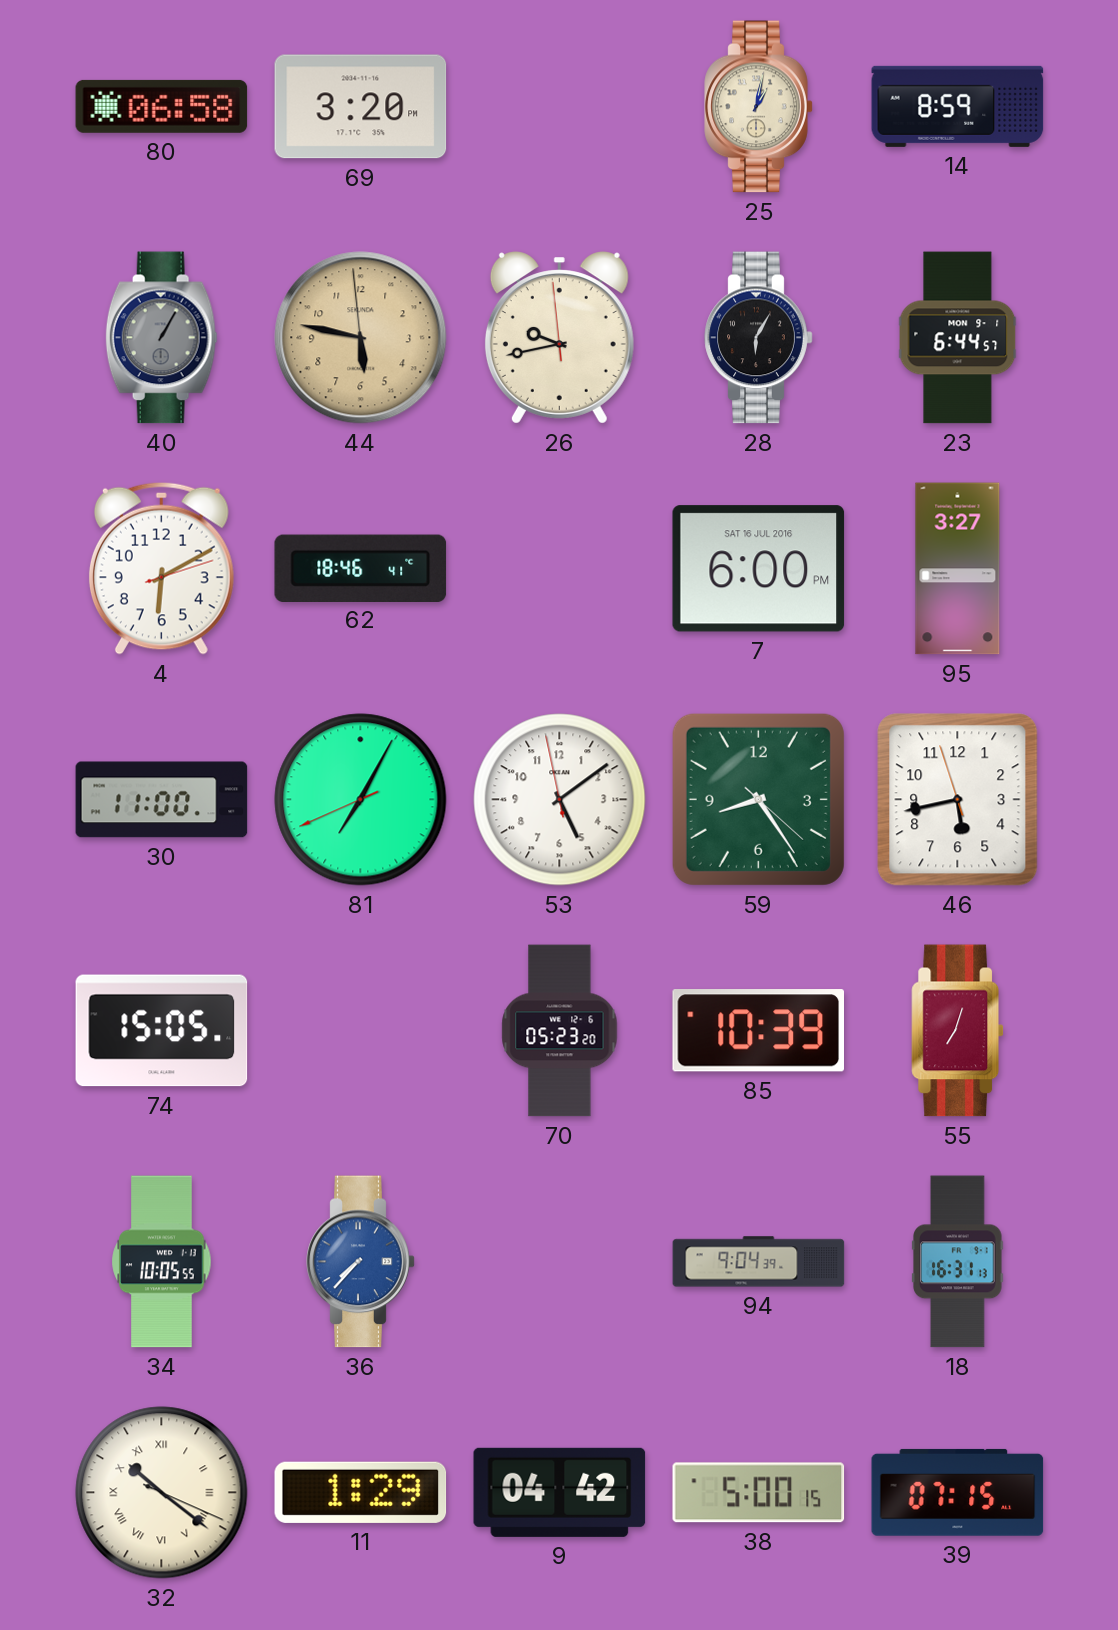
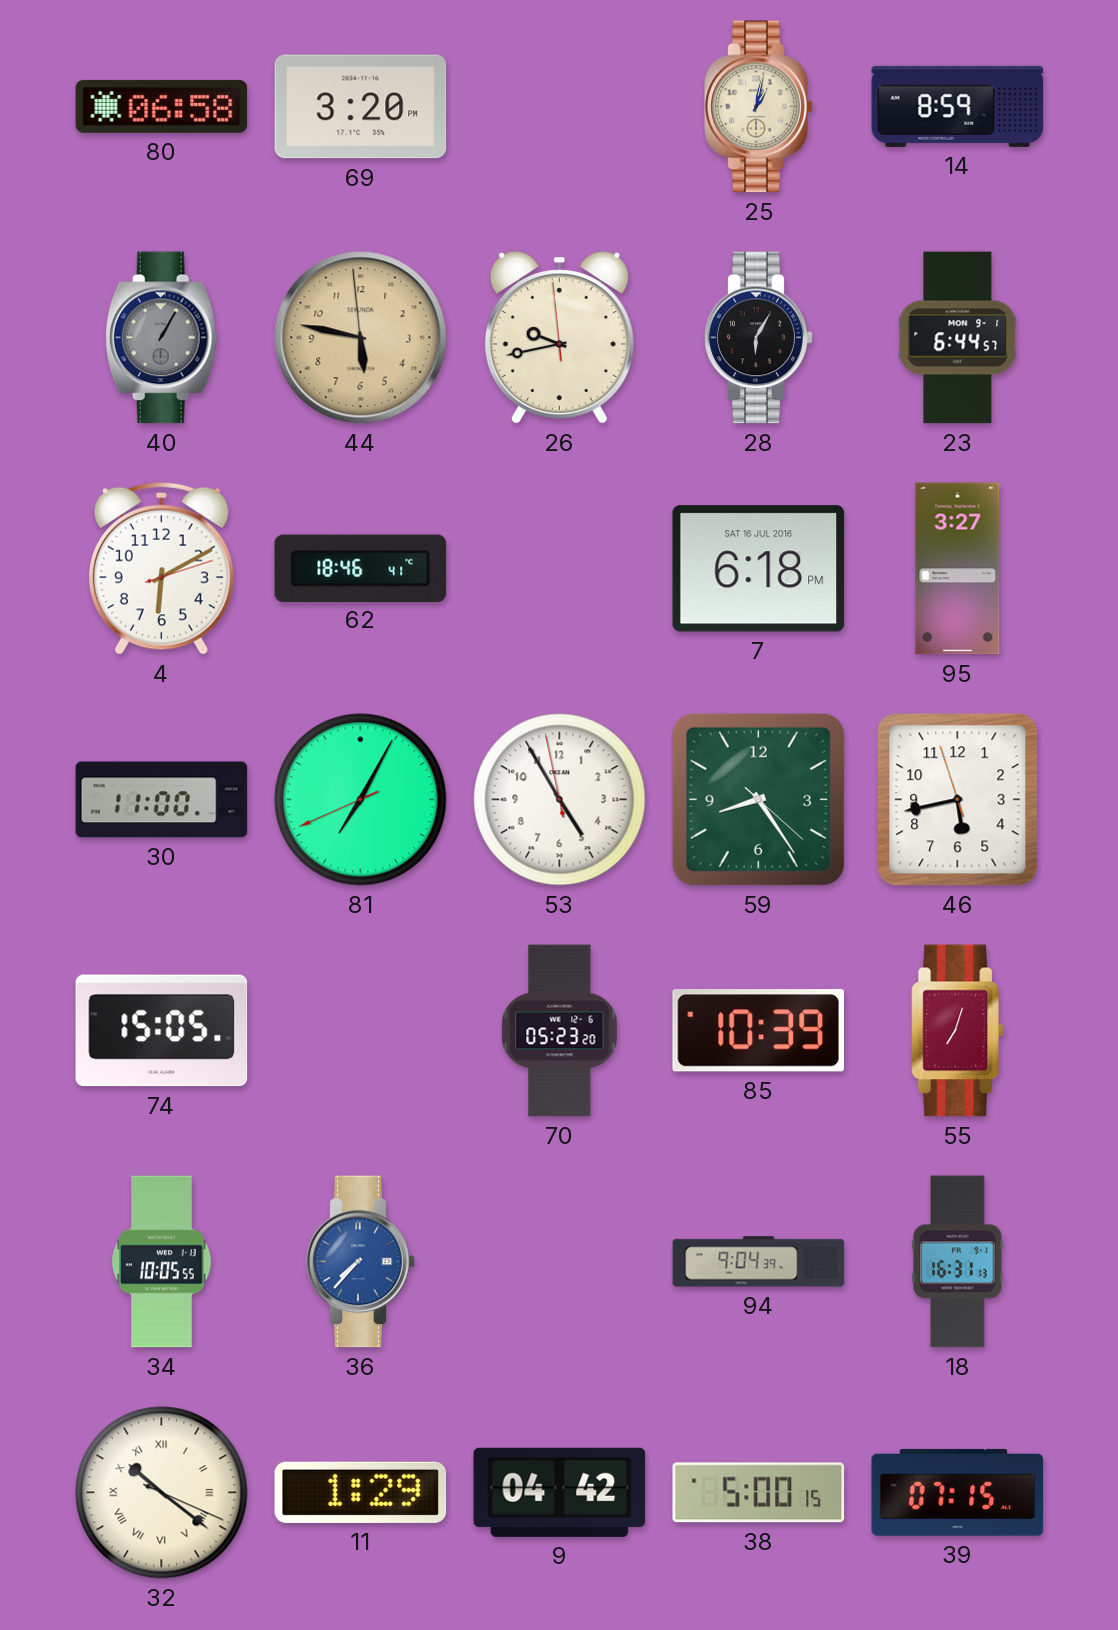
7: 6:00 -> 6:18
53: 5:08 -> 4:54
